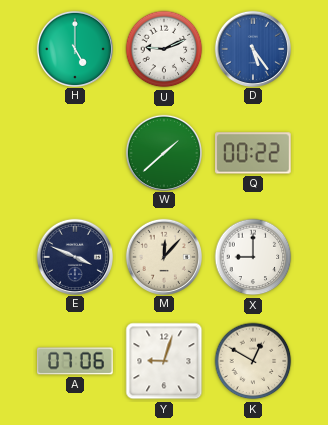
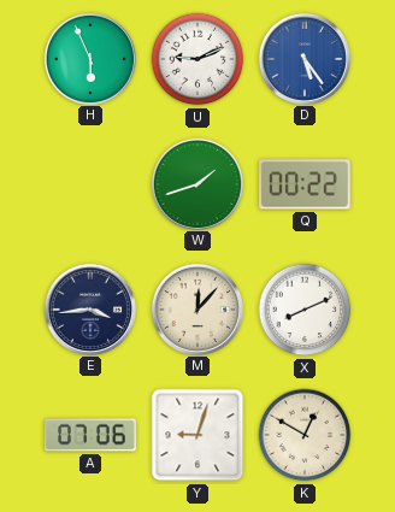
H: 5:00 -> 5:56
W: 1:38 -> 1:42
E: 3:49 -> 3:44
X: 9:00 -> 8:11
